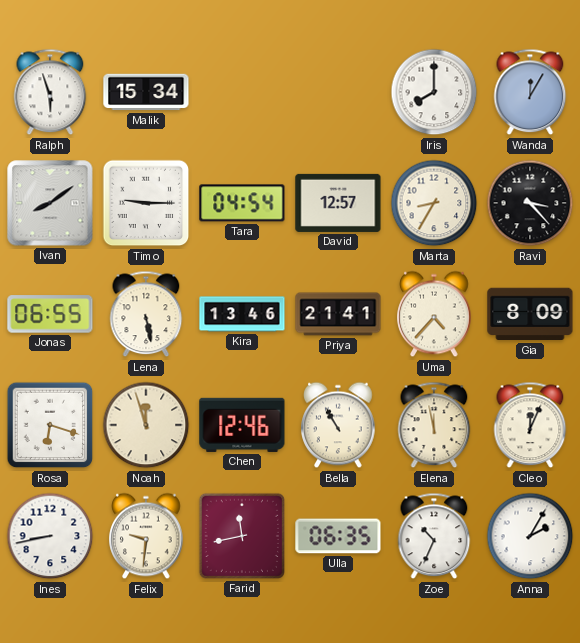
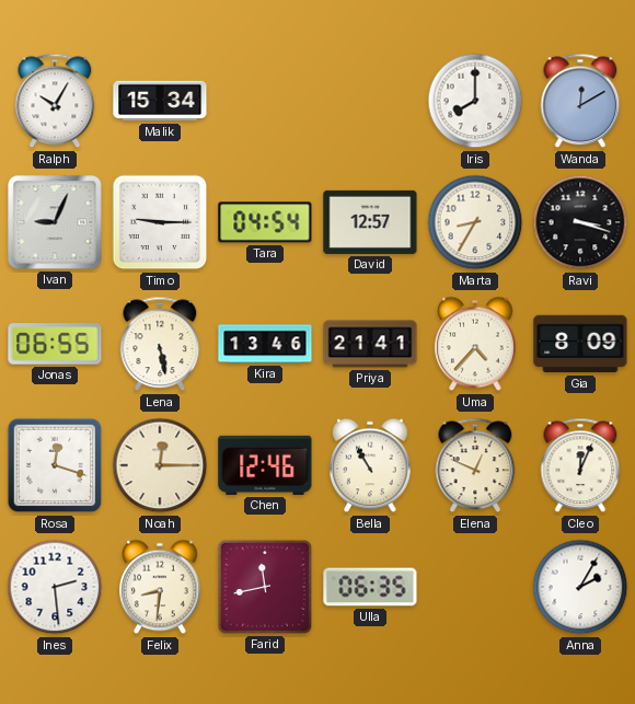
Ralph: 5:57 -> 10:05
Wanda: 12:05 -> 12:10
Ivan: 8:09 -> 9:04
Ravi: 3:23 -> 3:18
Rosa: 6:18 -> 12:18
Noah: 11:57 -> 12:15
Elena: 11:58 -> 12:49
Ines: 8:43 -> 2:29
Felix: 9:31 -> 8:31
Zoe: 10:34 -> none
